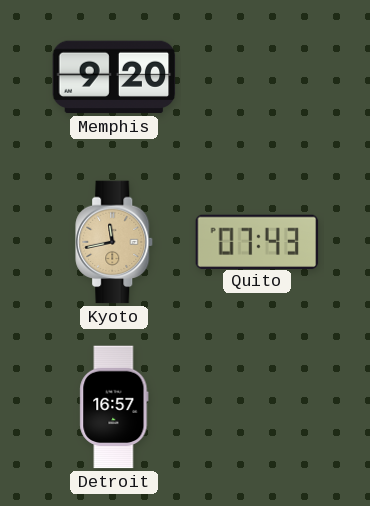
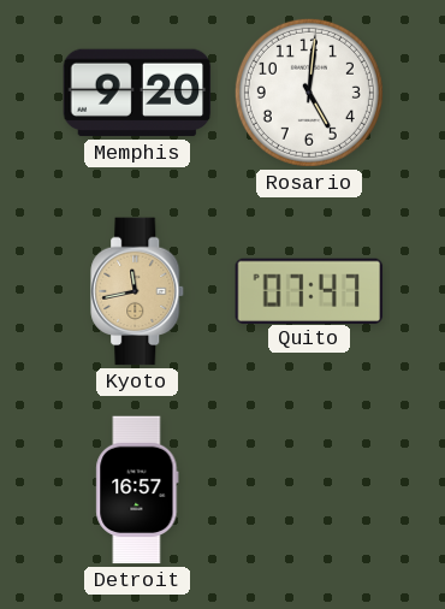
Rosario: none -> 5:01
Quito: 07:43 -> 07:47
